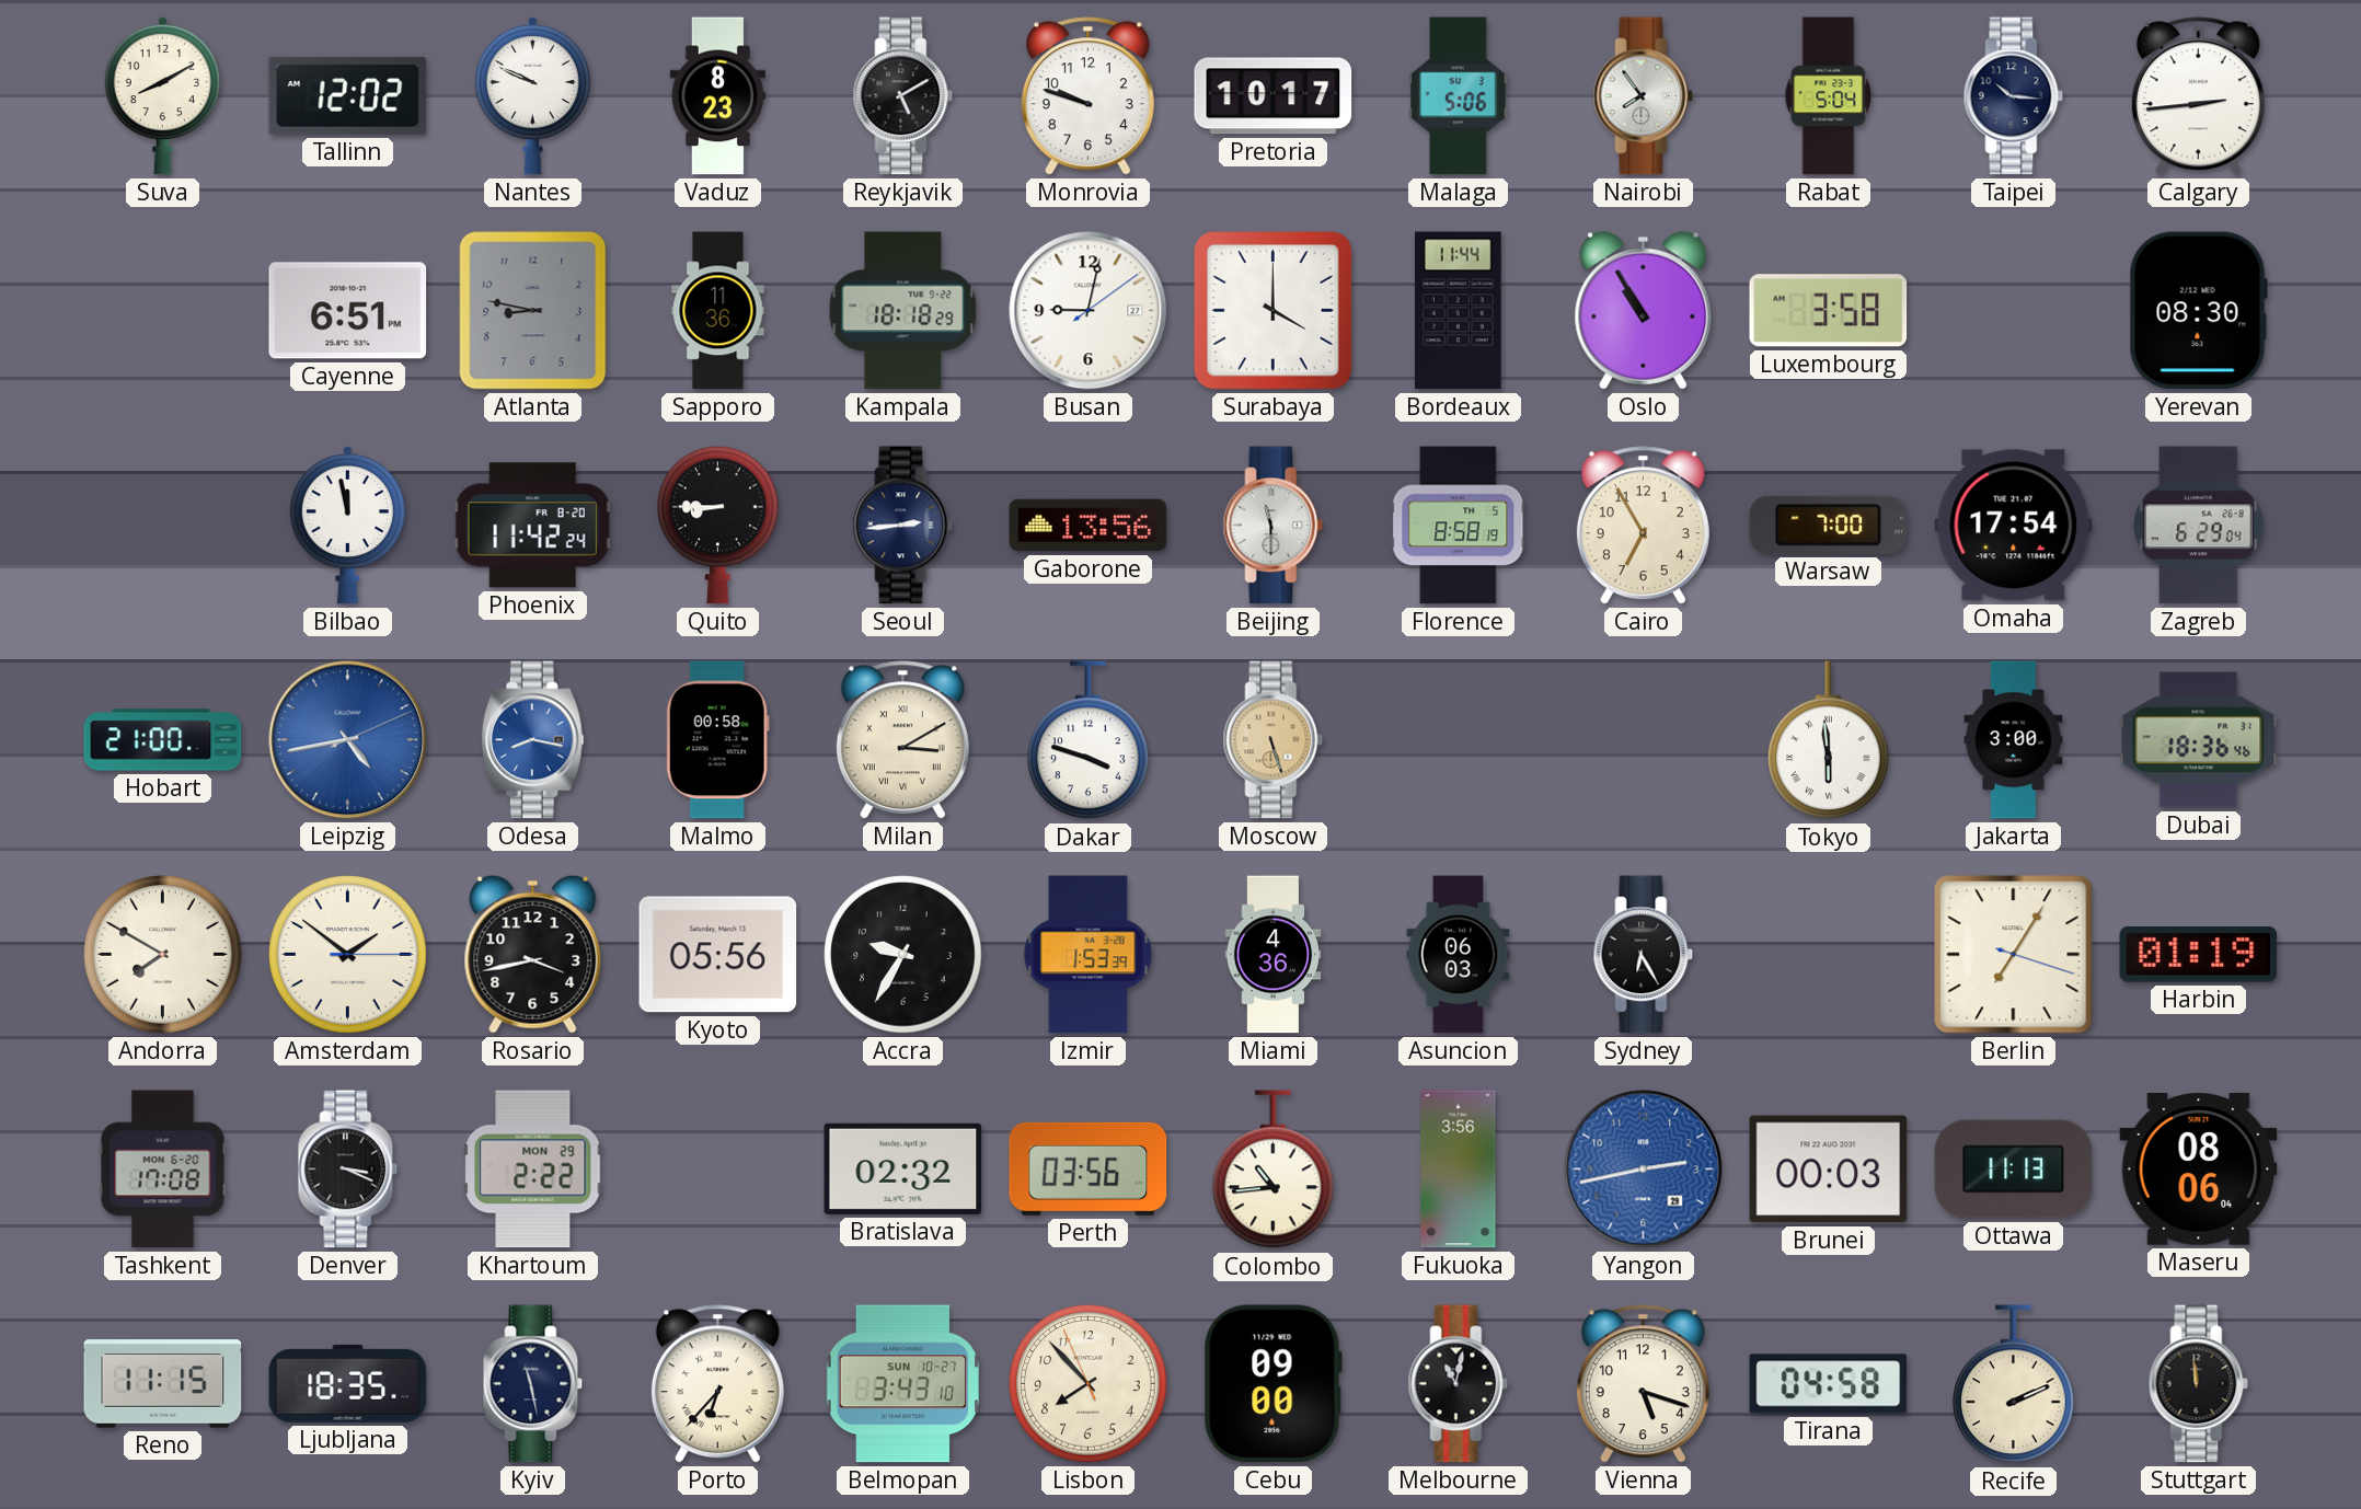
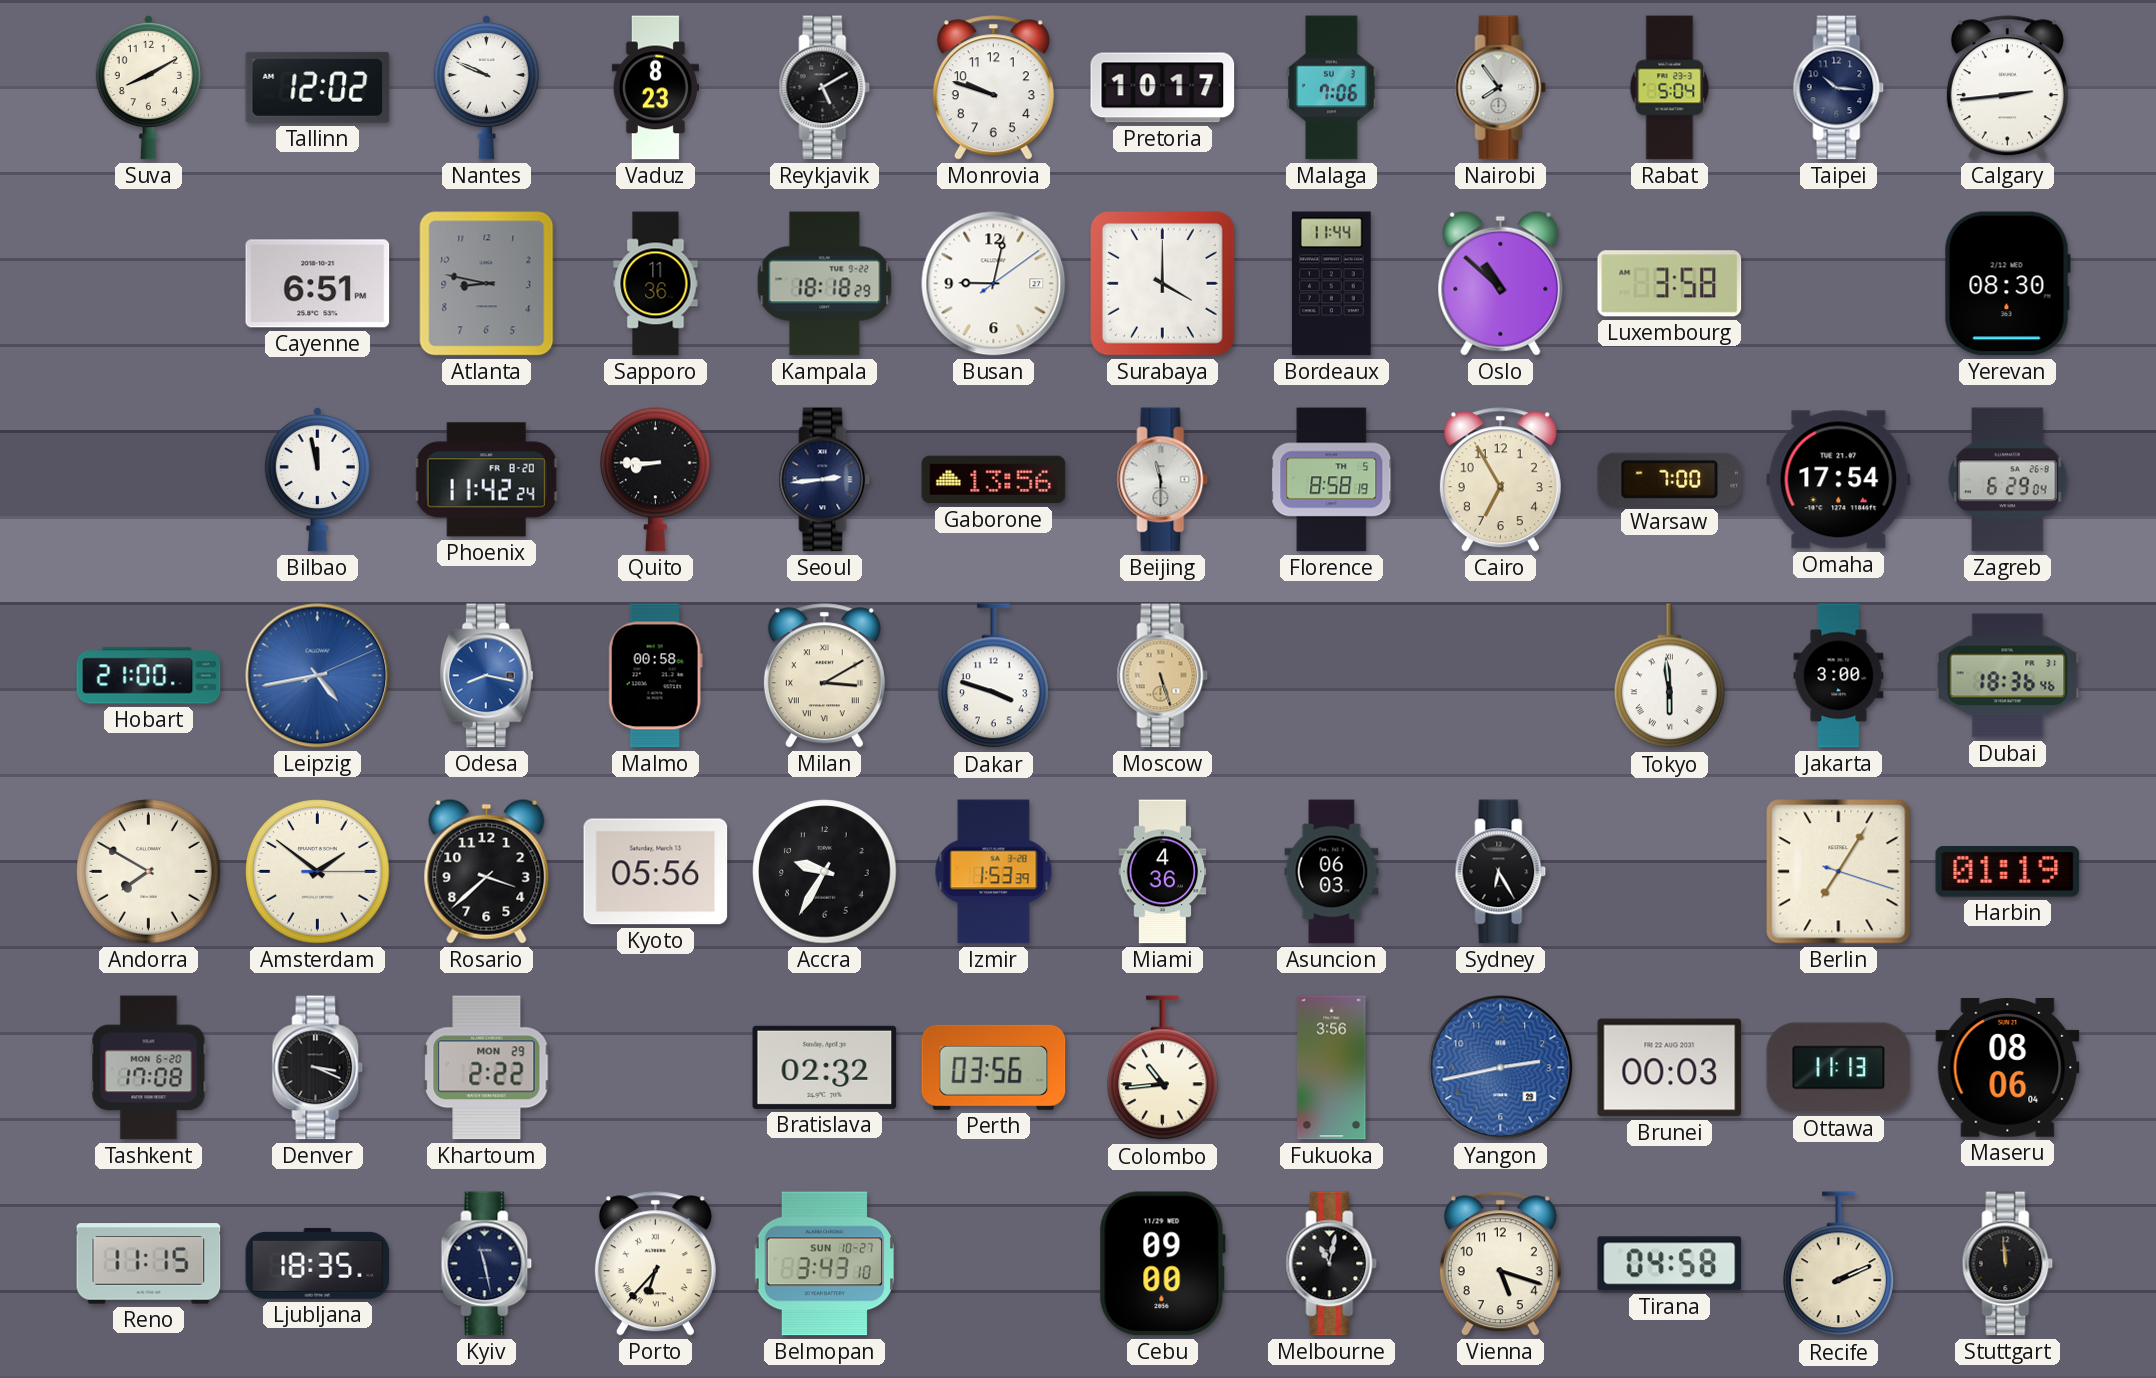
Malaga: 5:06 -> 7:06
Oslo: 10:55 -> 10:52
Rosario: 3:43 -> 3:38
Lisbon: 7:52 -> none
